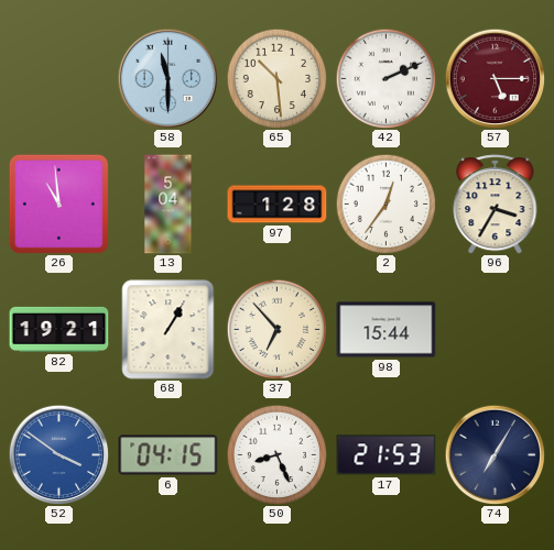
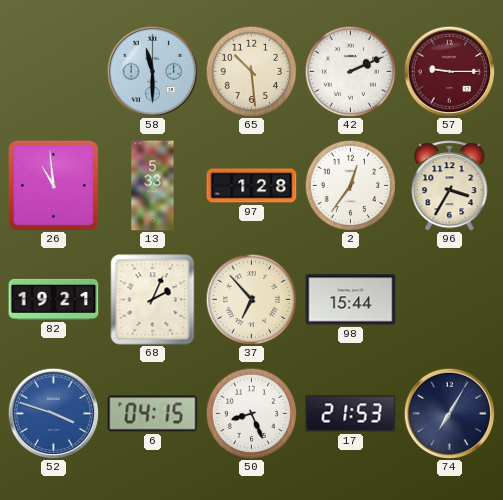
57: 5:15 -> 9:15
13: 5:04 -> 5:33
68: 1:05 -> 2:04
52: 3:51 -> 3:48
